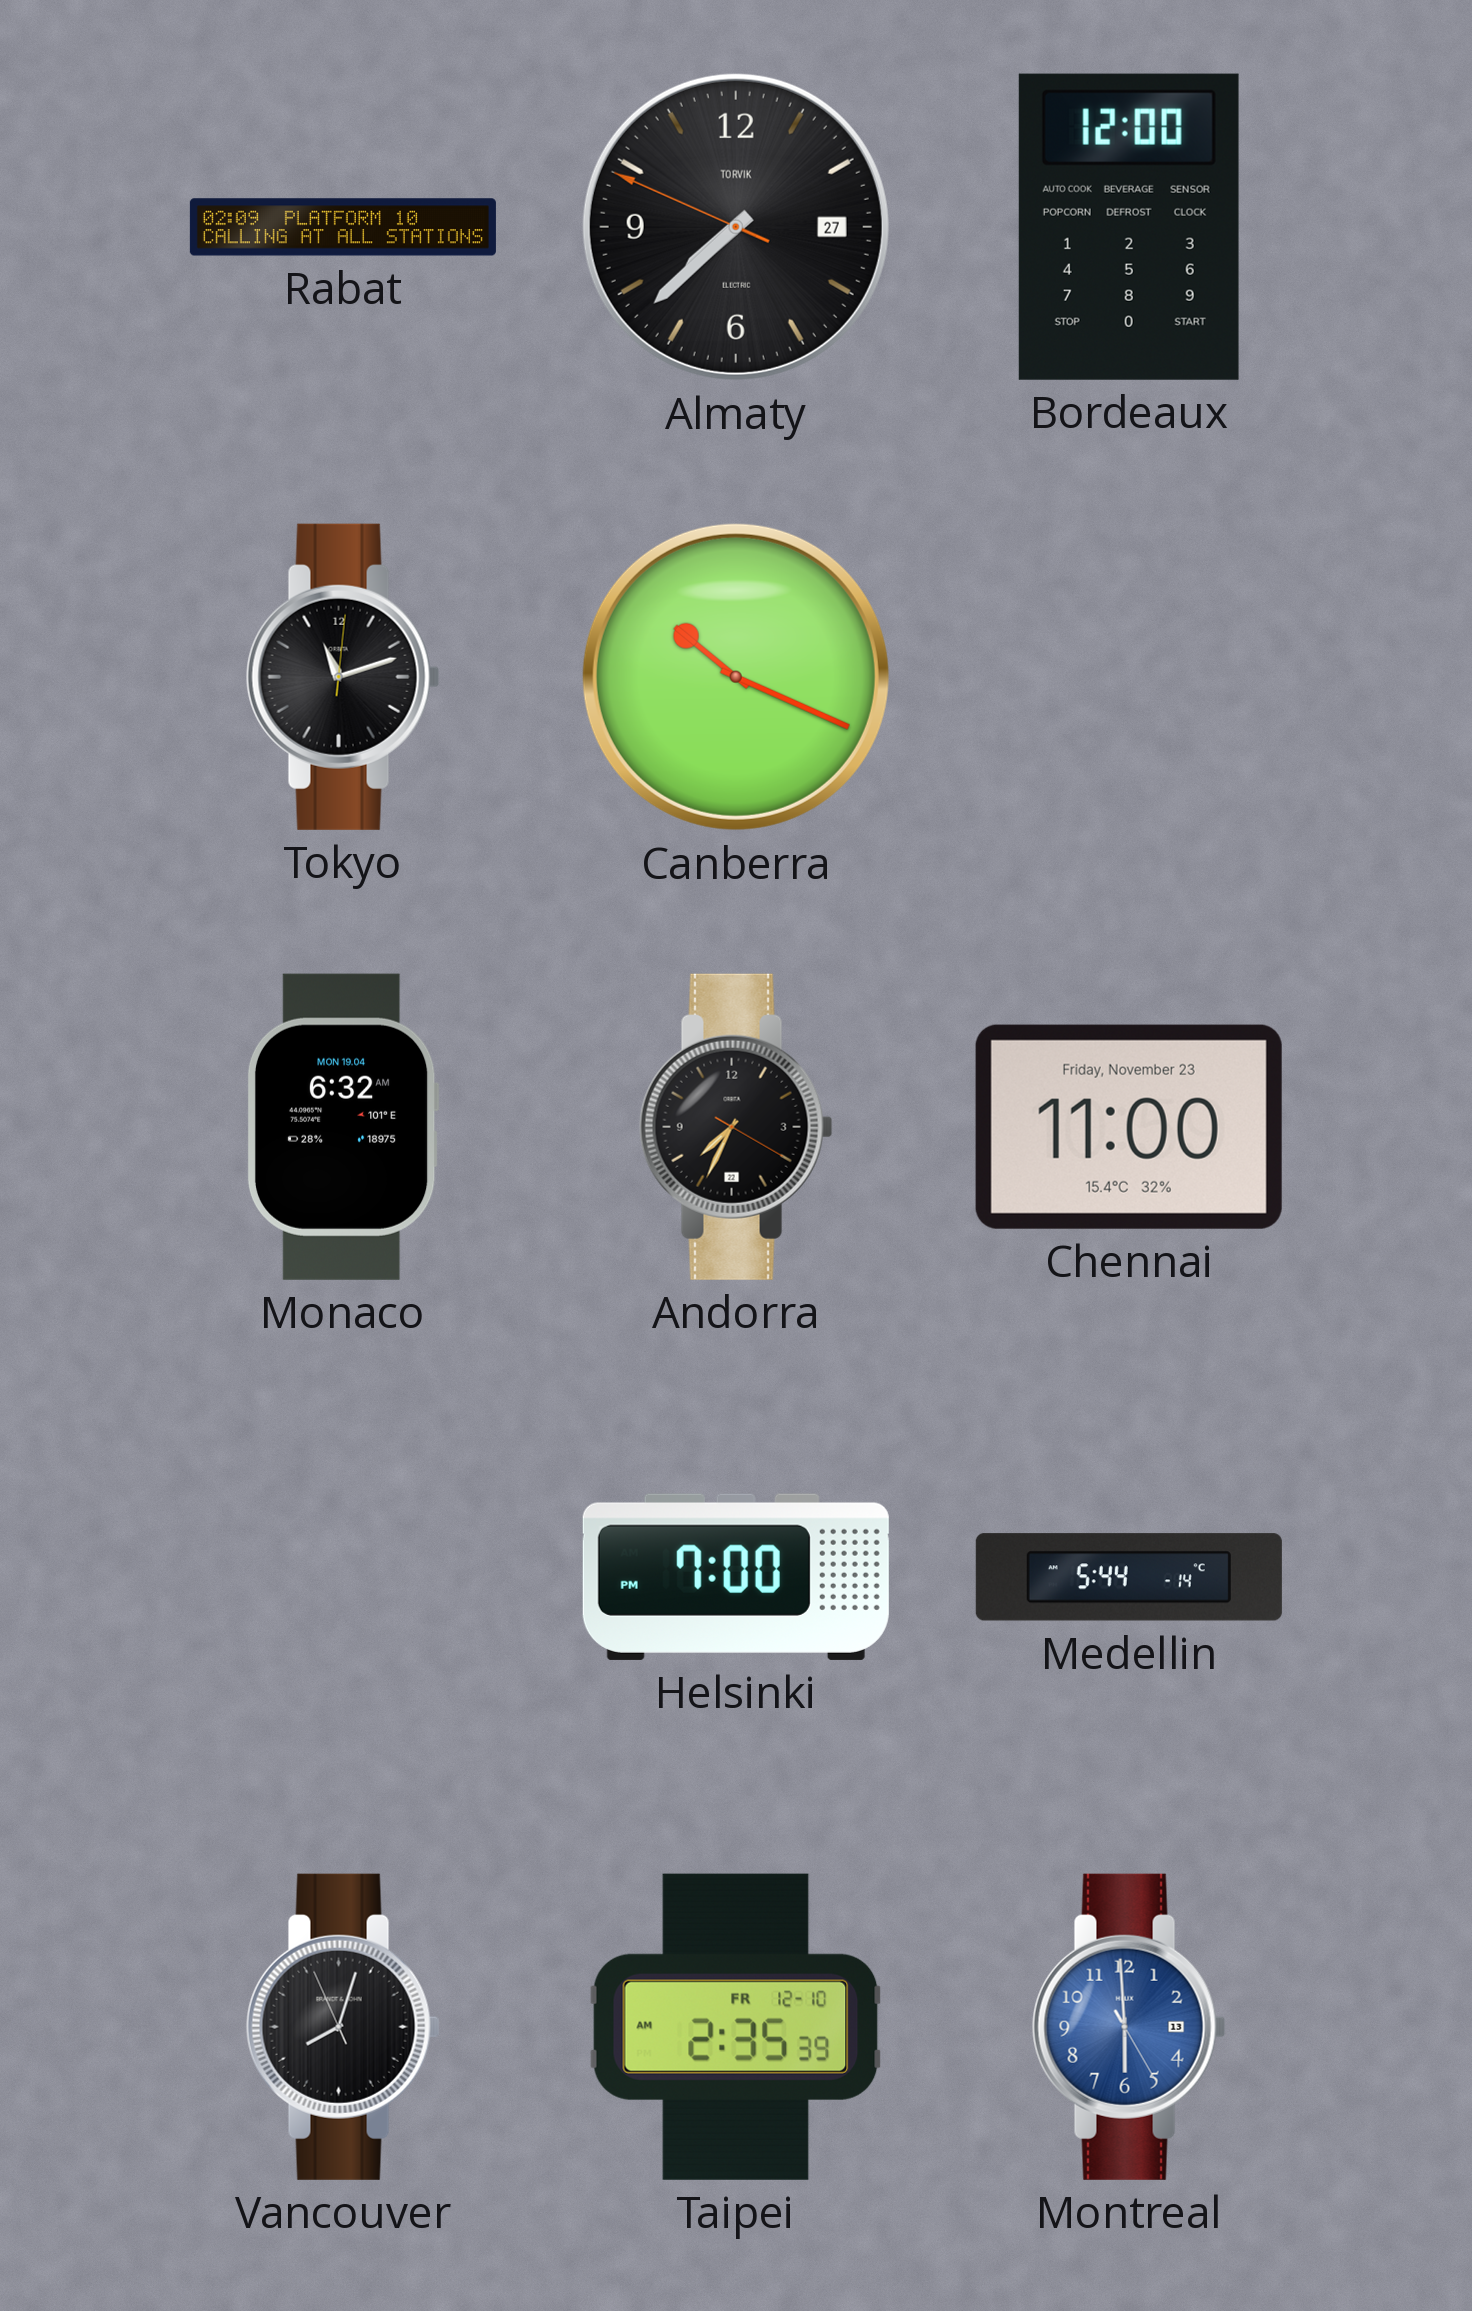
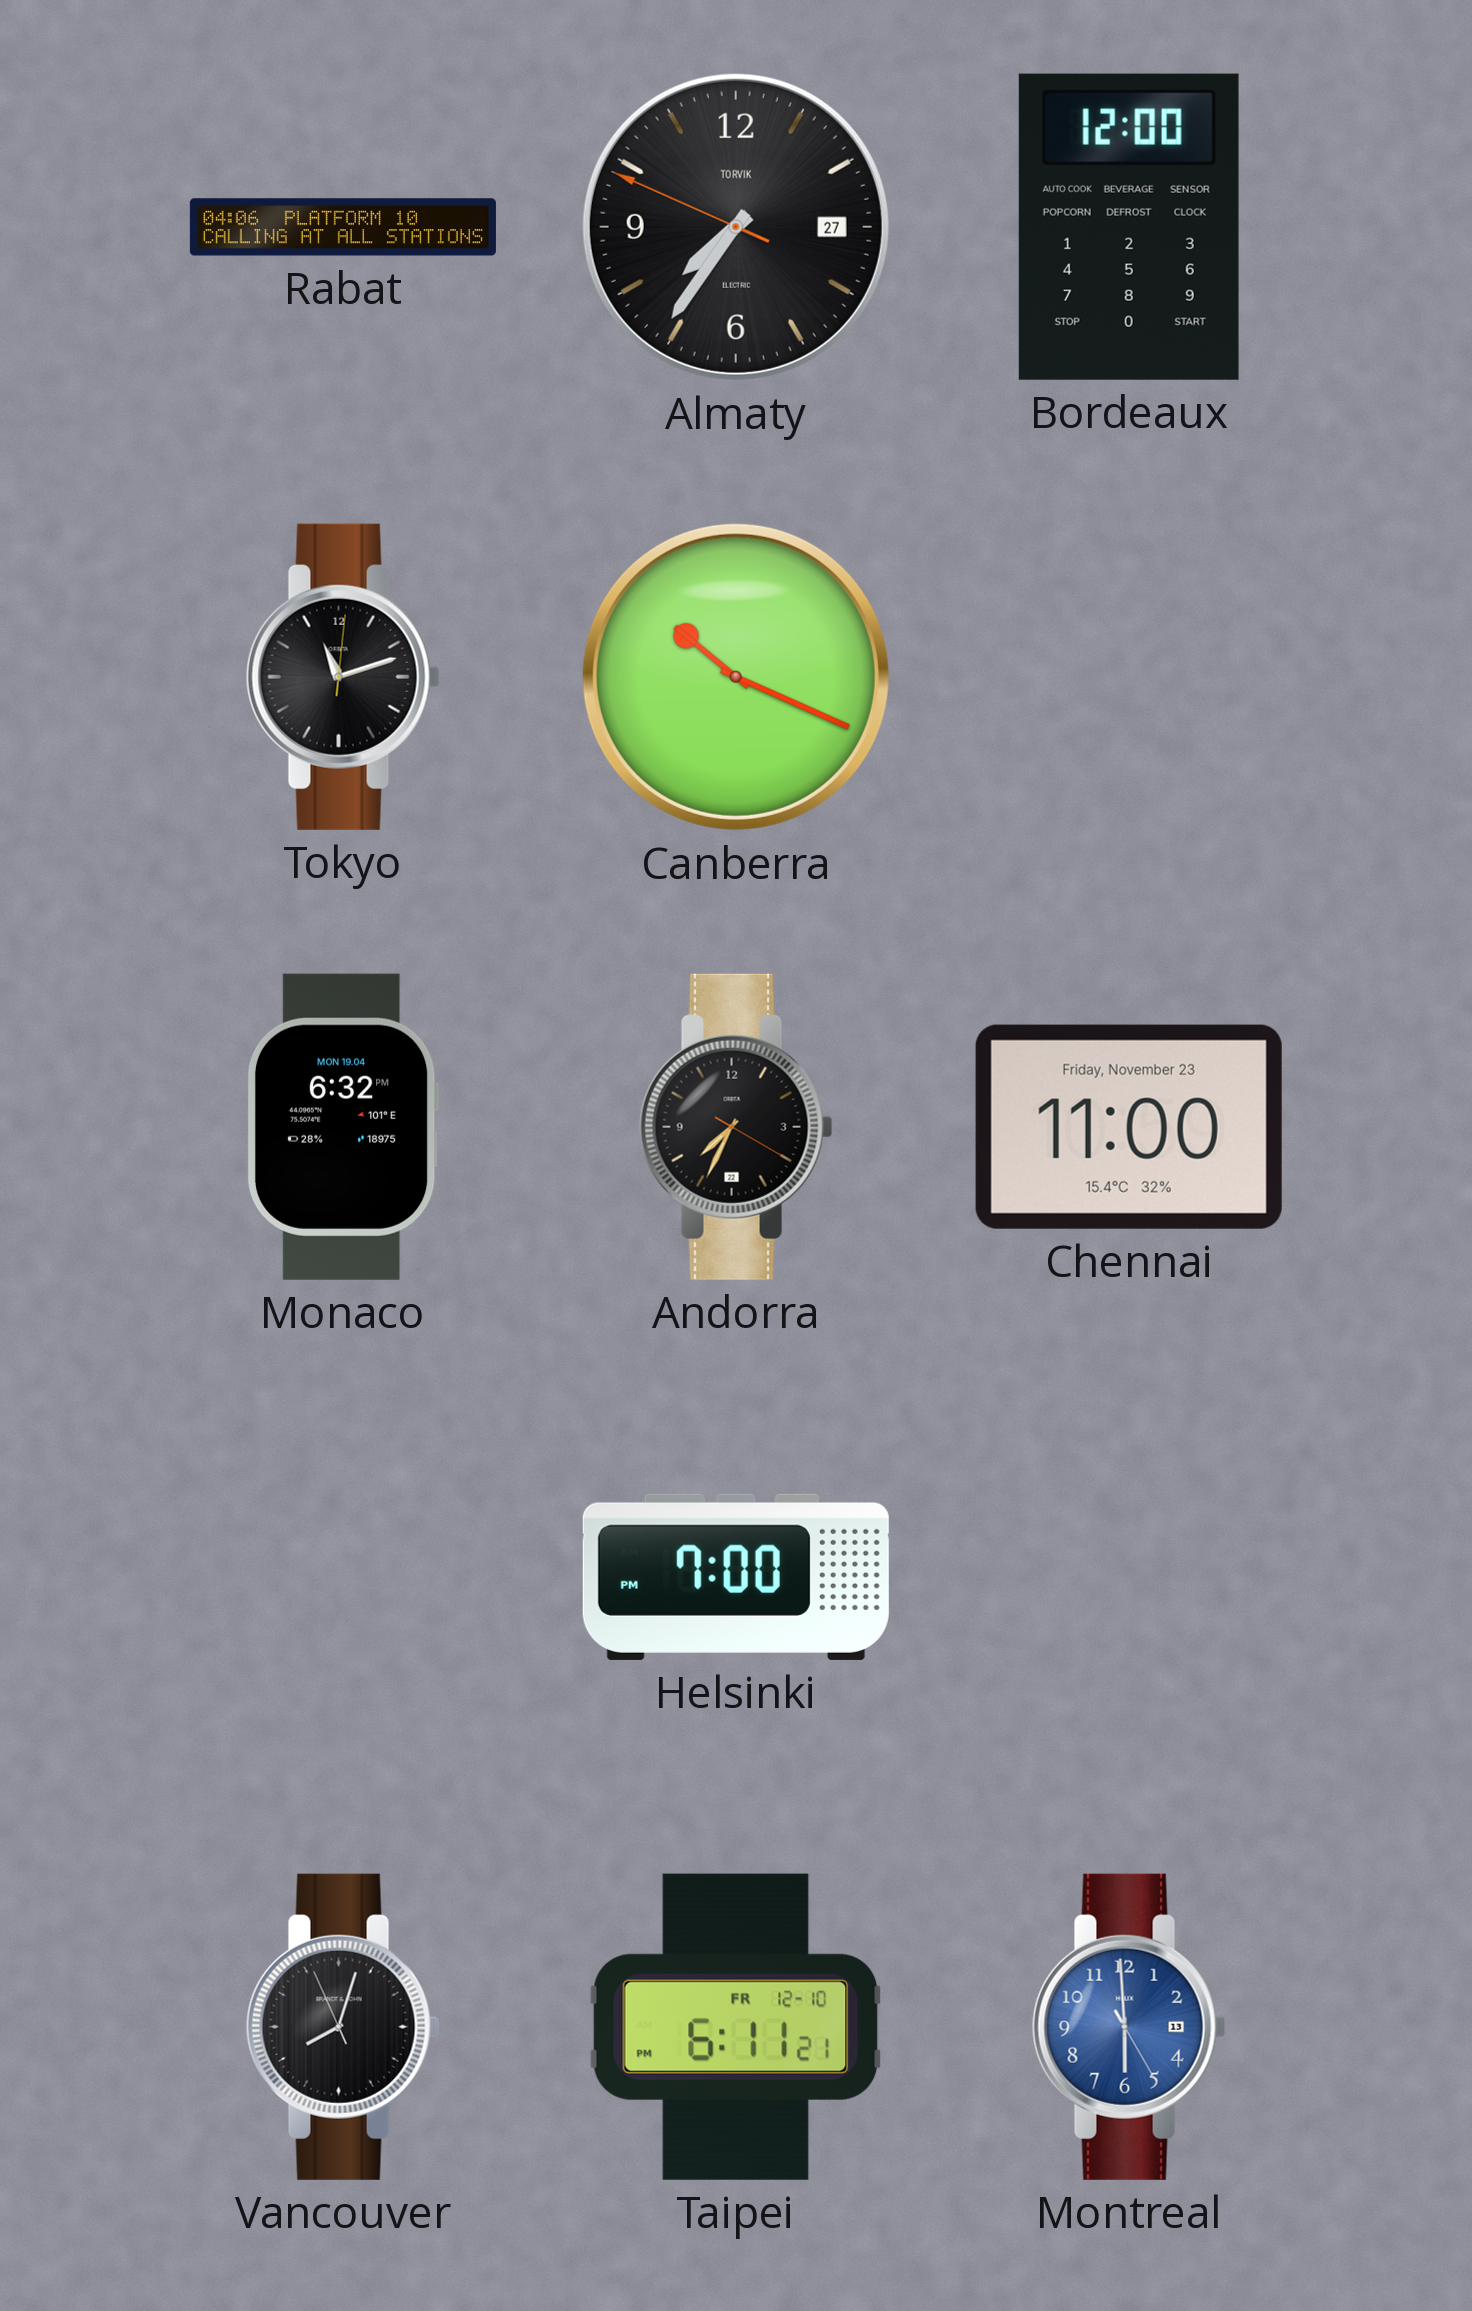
Rabat: 02:09 -> 04:06
Almaty: 7:37 -> 7:35
Monaco: 6:32 AM -> 6:32 PM
Medellin: 5:44 -> none
Taipei: 2:35 -> 6:11
